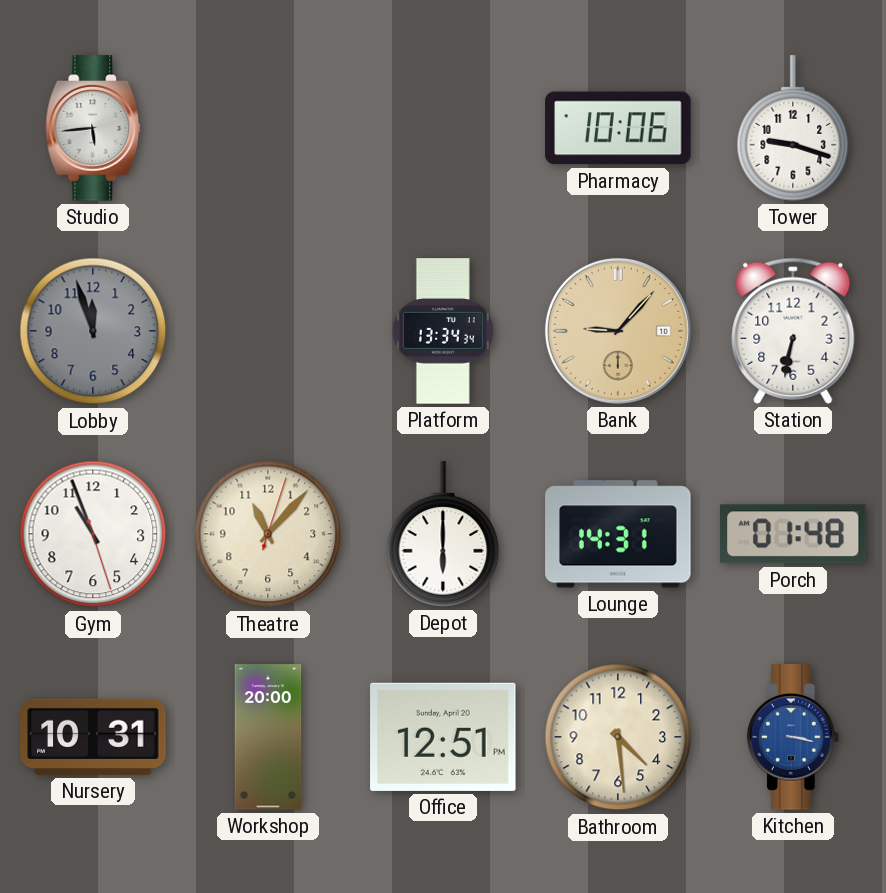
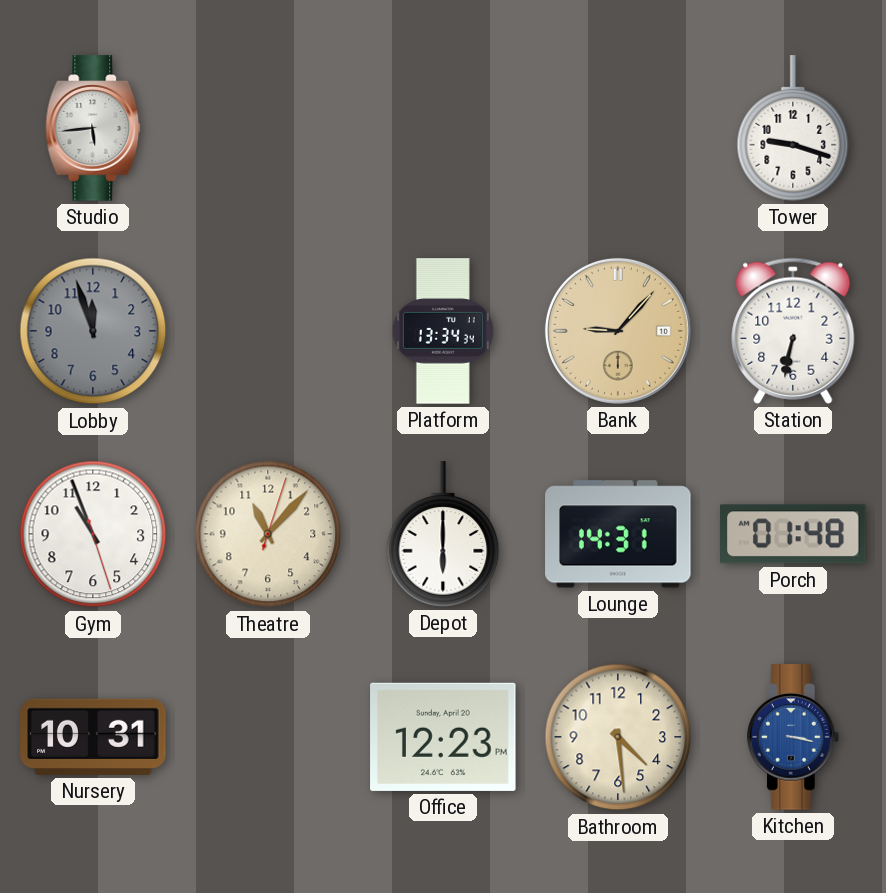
Pharmacy: 10:06 -> none
Workshop: 20:00 -> none
Office: 12:51 -> 12:23
